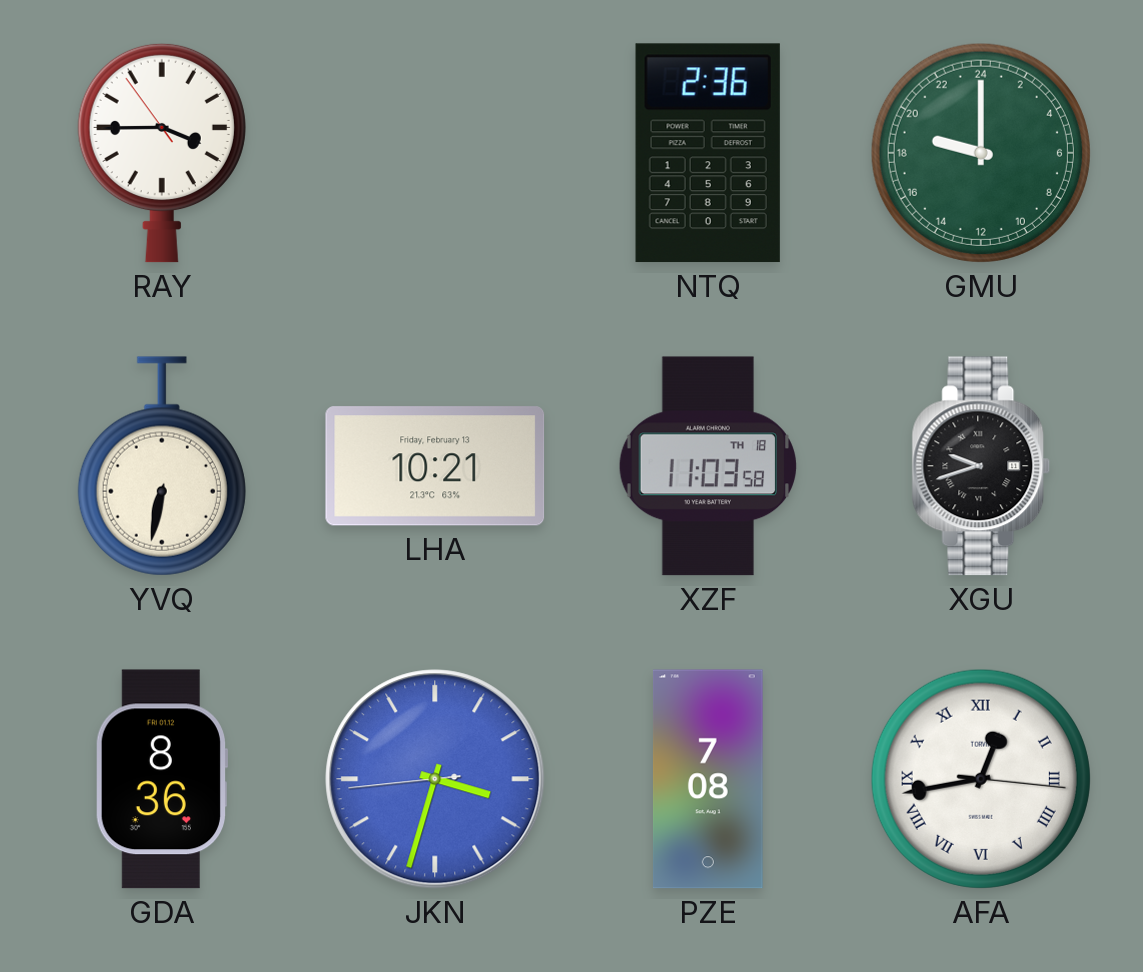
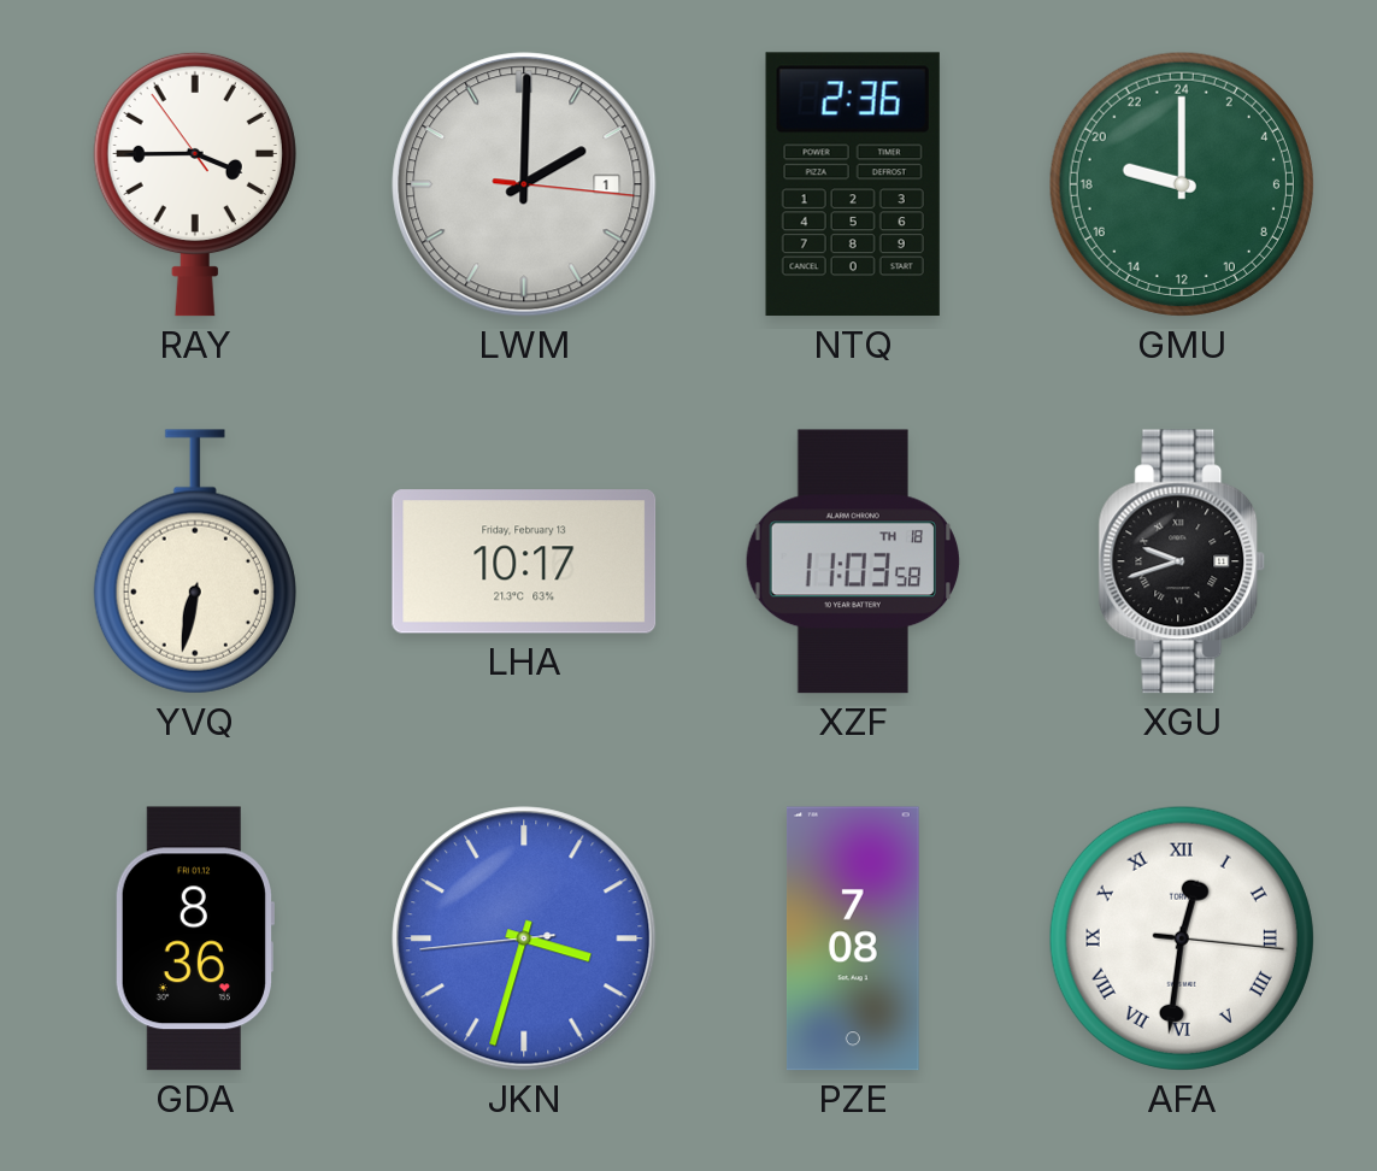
LWM: none -> 2:00
LHA: 10:21 -> 10:17
AFA: 12:43 -> 12:31
